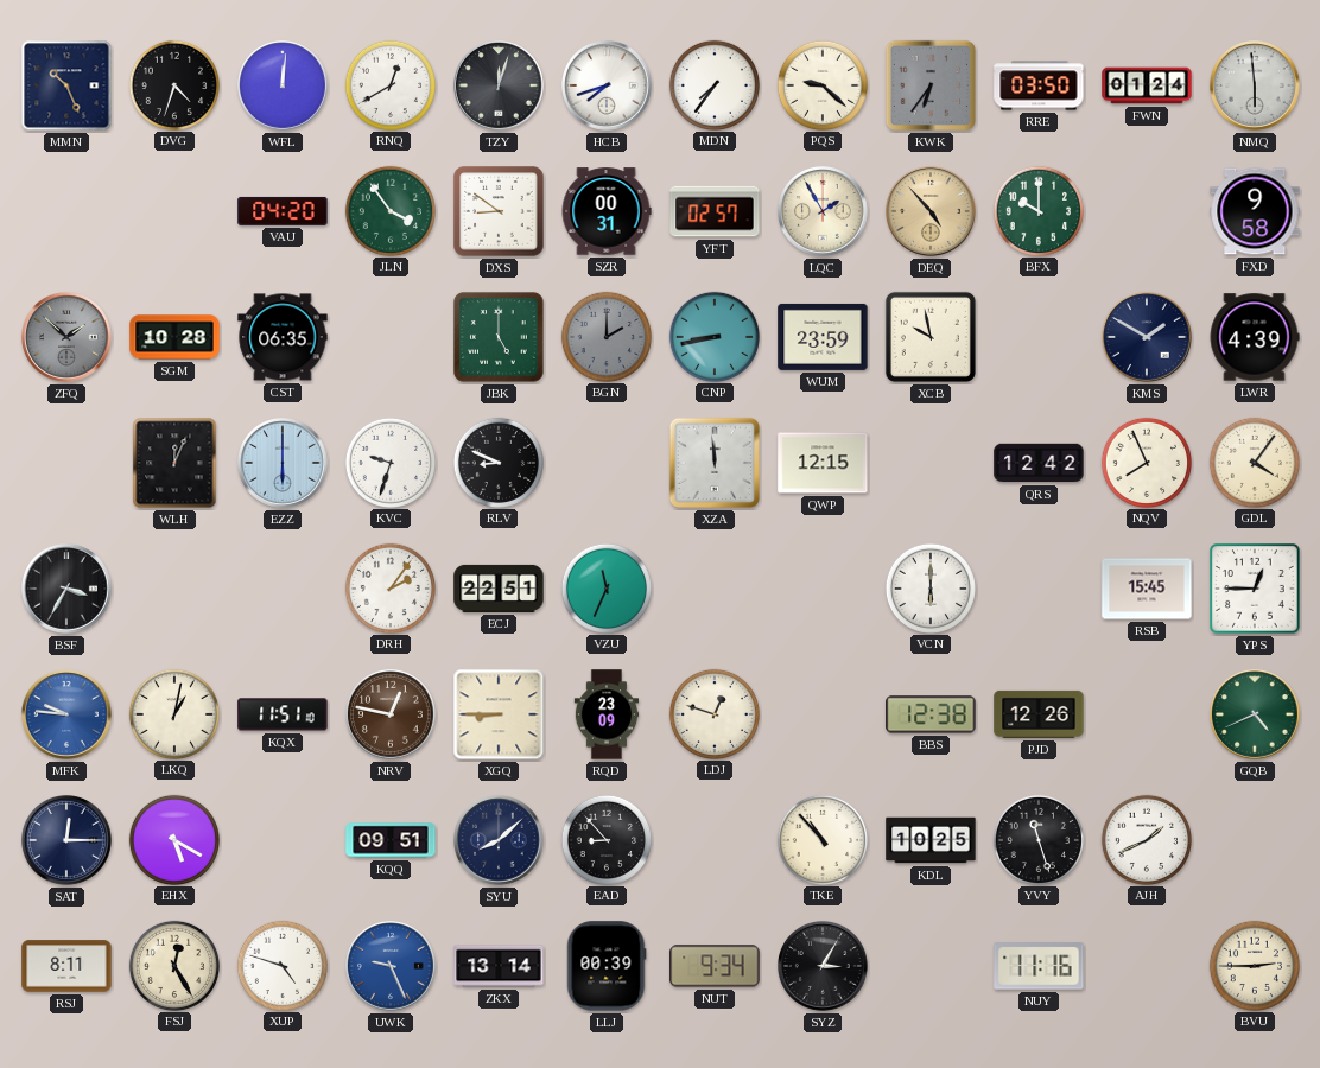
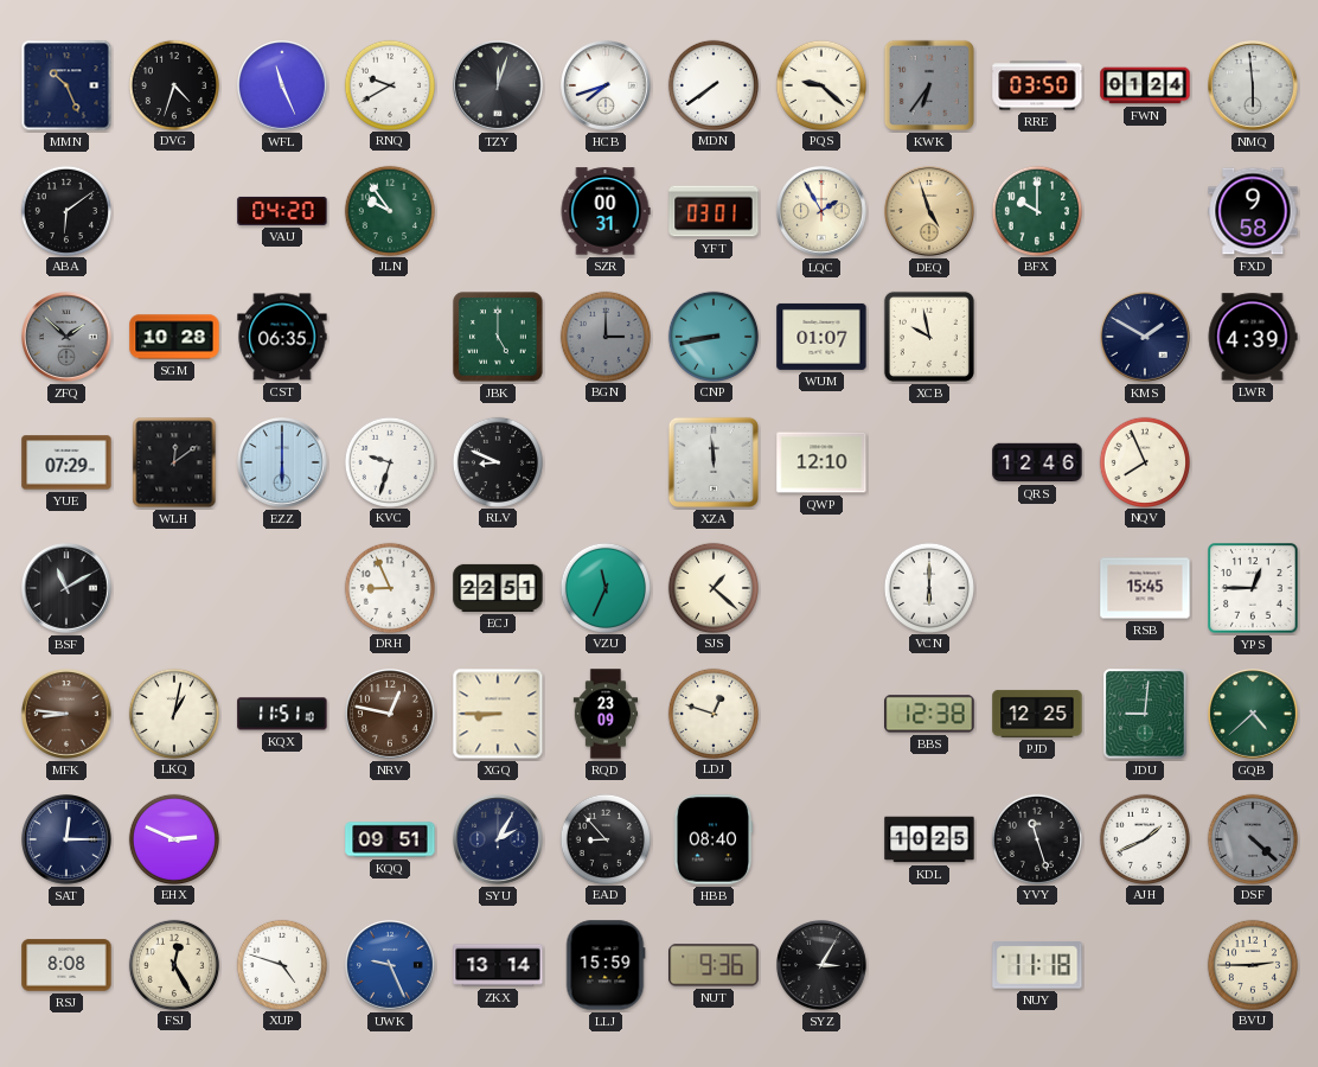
WFL: 12:01 -> 11:26
RNQ: 12:40 -> 9:40
MDN: 7:36 -> 7:39
ABA: none -> 6:09
JLN: 3:54 -> 9:54
DXS: 8:51 -> none
YFT: 02:57 -> 03:01
DEQ: 4:53 -> 4:57
BGN: 2:00 -> 3:00
WUM: 23:59 -> 01:07
YUE: none -> 07:29
WLH: 12:04 -> 12:09
QWP: 12:15 -> 12:10
QRS: 12:42 -> 12:46
GDL: 4:06 -> none
BSF: 3:35 -> 11:10
DRH: 2:06 -> 8:56
SJS: none -> 1:22
MFK: 9:46 -> 8:46
MFK dial: blue -> brown
PJD: 12:26 -> 12:25
JDU: none -> 9:01
GQB: 4:41 -> 4:38
EHX: 5:20 -> 2:49
SYU: 8:08 -> 2:05
HBB: none -> 08:40
TKE: 10:53 -> none
DSF: none -> 4:22
RSJ: 8:11 -> 8:08
LLJ: 00:39 -> 15:59
NUT: 9:34 -> 9:36
NUY: 11:16 -> 11:18
